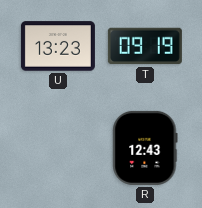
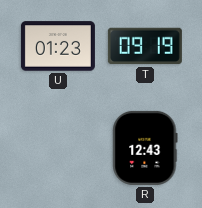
U: 13:23 -> 01:23
